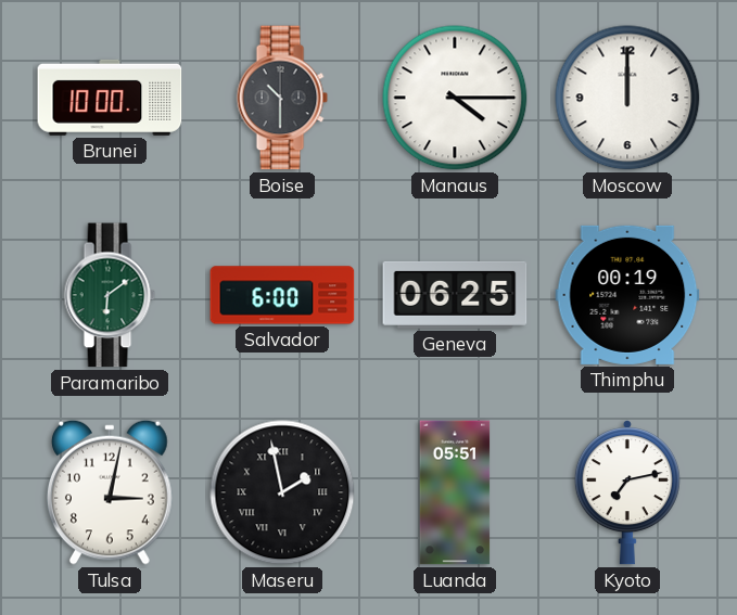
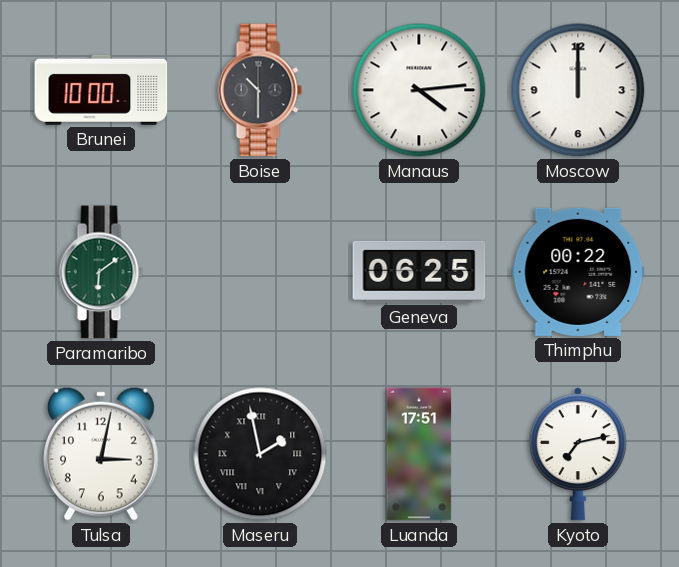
Manaus: 4:15 -> 4:14
Salvador: 6:00 -> none
Thimphu: 00:19 -> 00:22
Luanda: 05:51 -> 17:51
